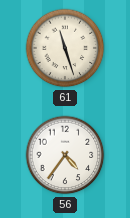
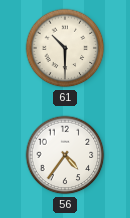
61: 11:27 -> 10:30
